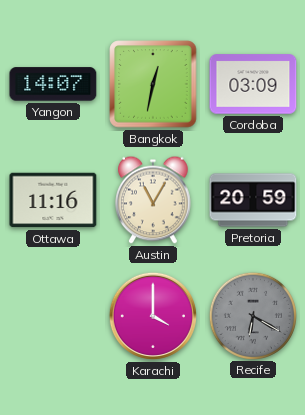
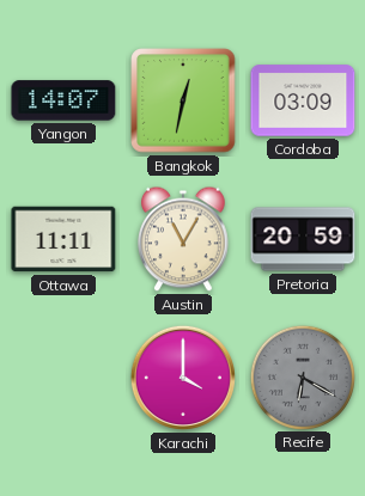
Ottawa: 11:16 -> 11:11
